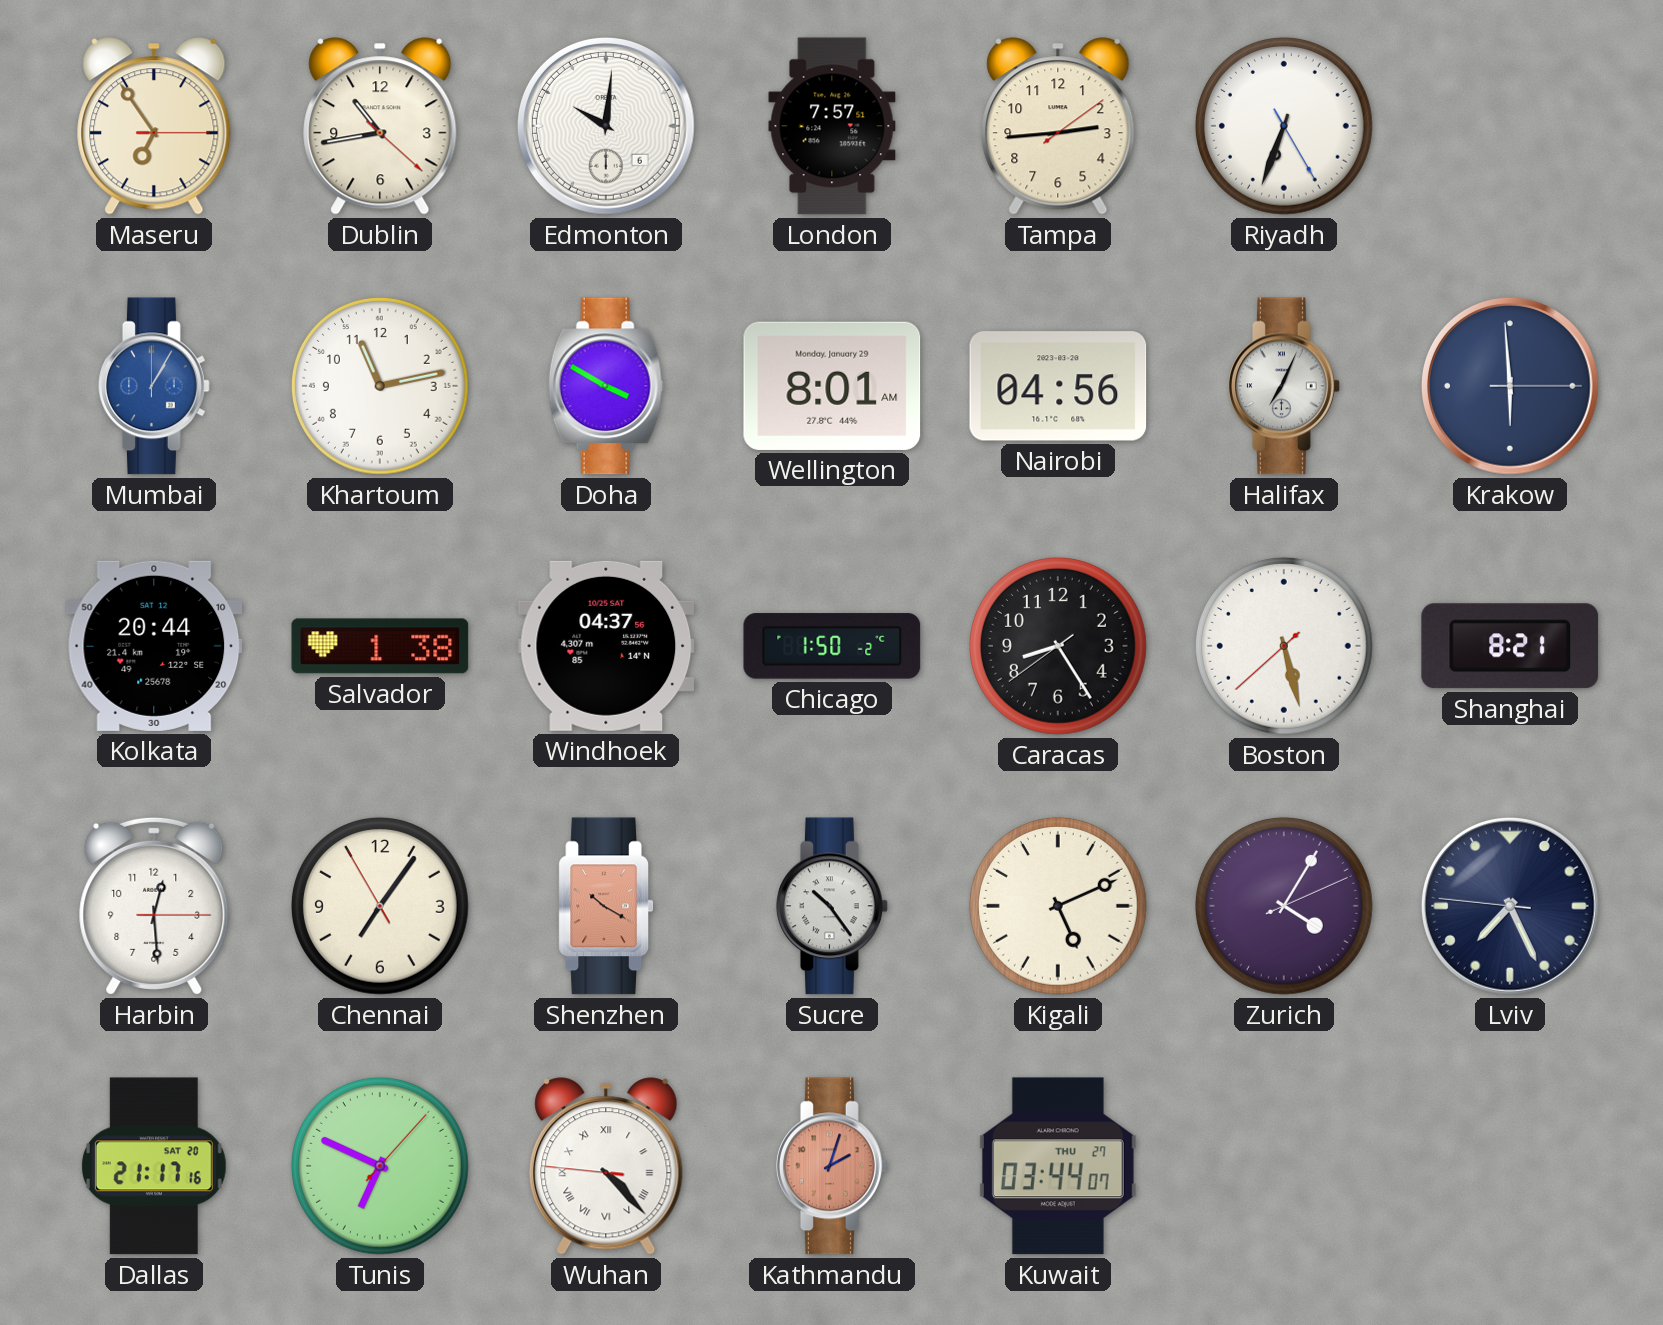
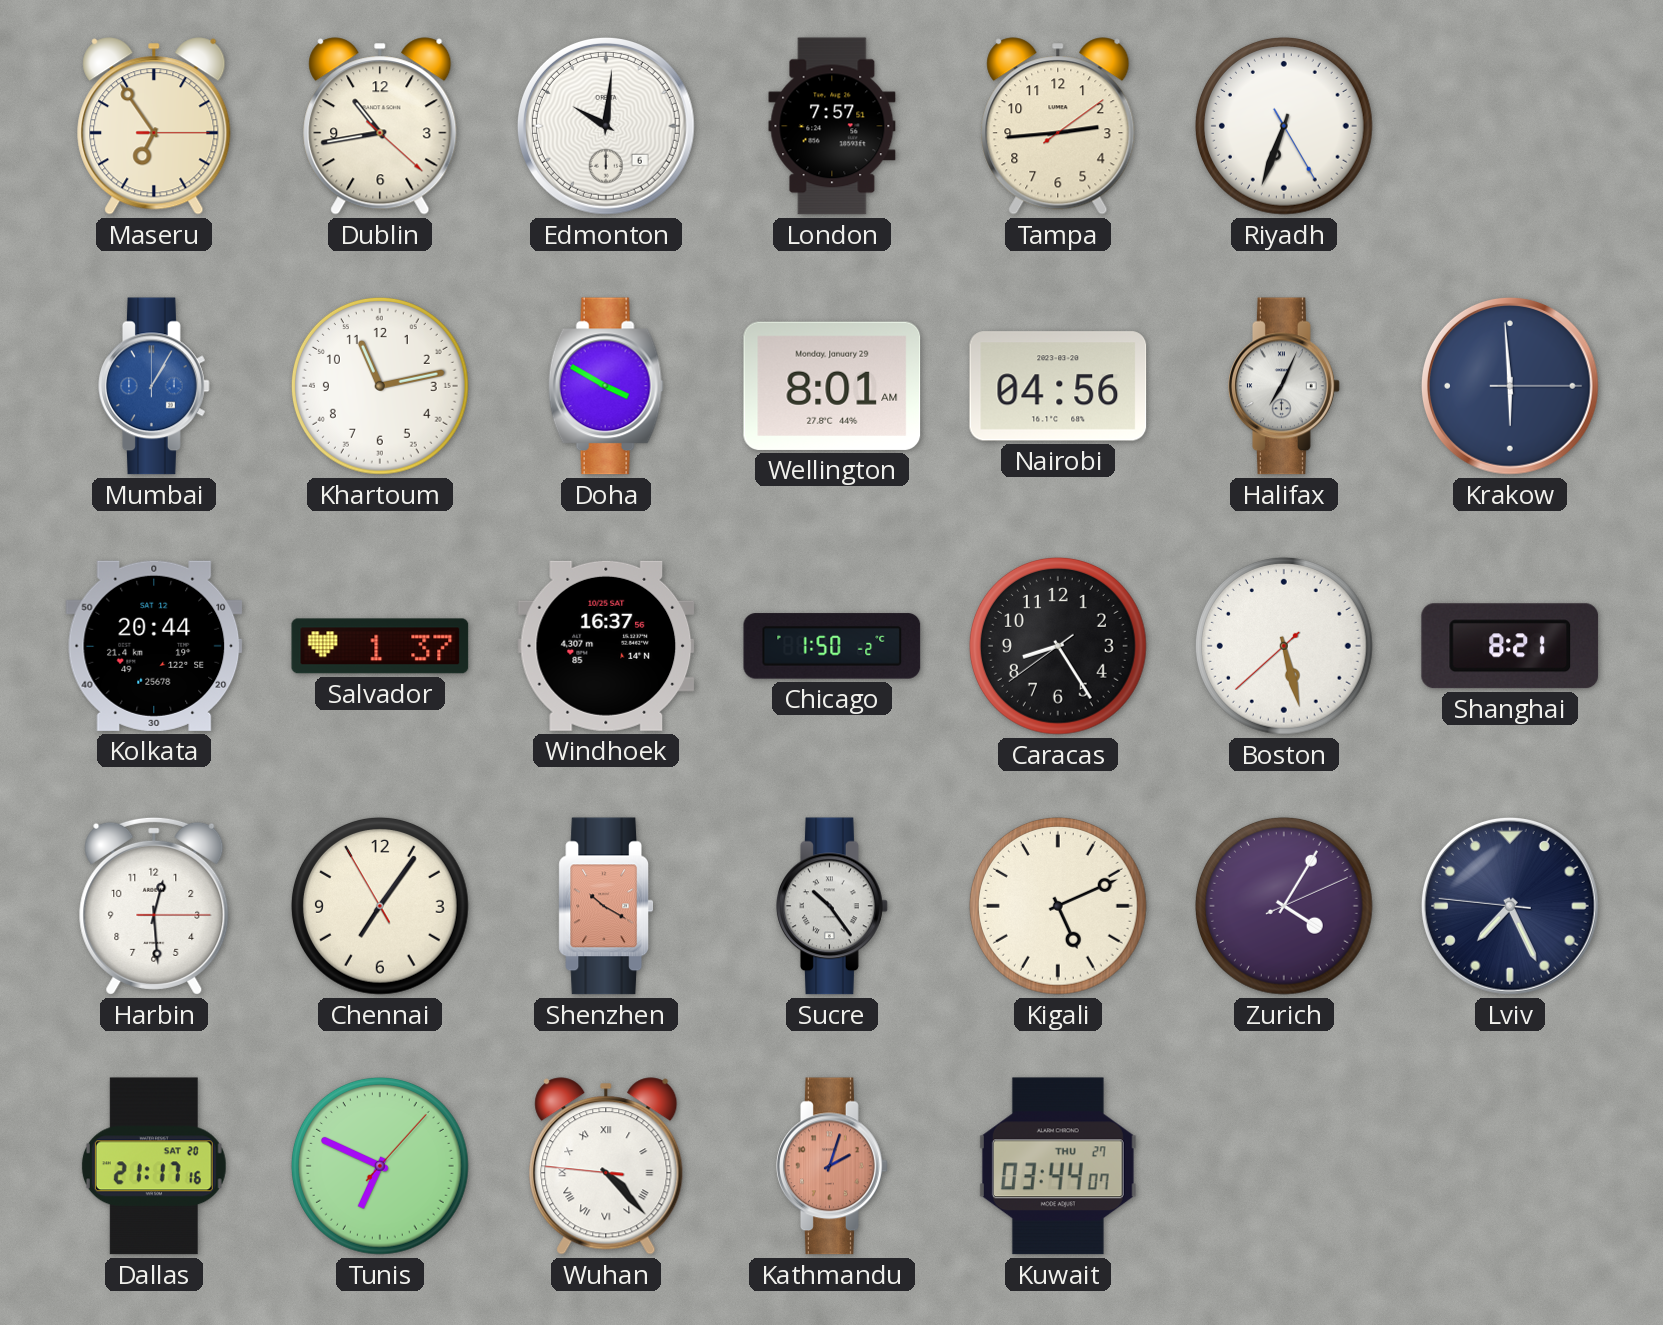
Salvador: 1:38 -> 1:37
Windhoek: 04:37 -> 16:37
